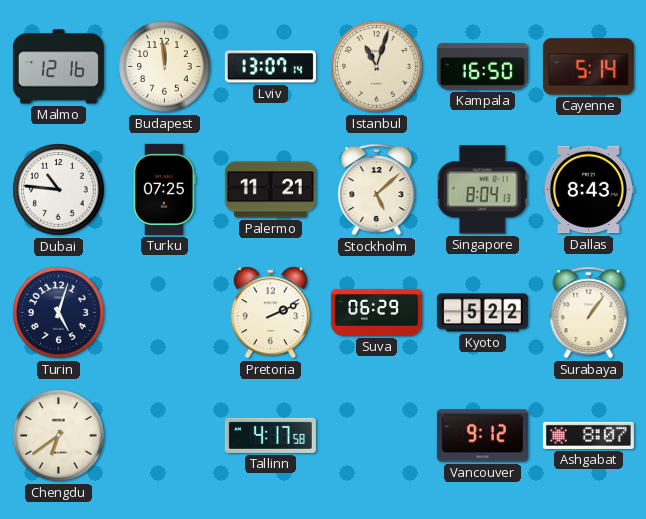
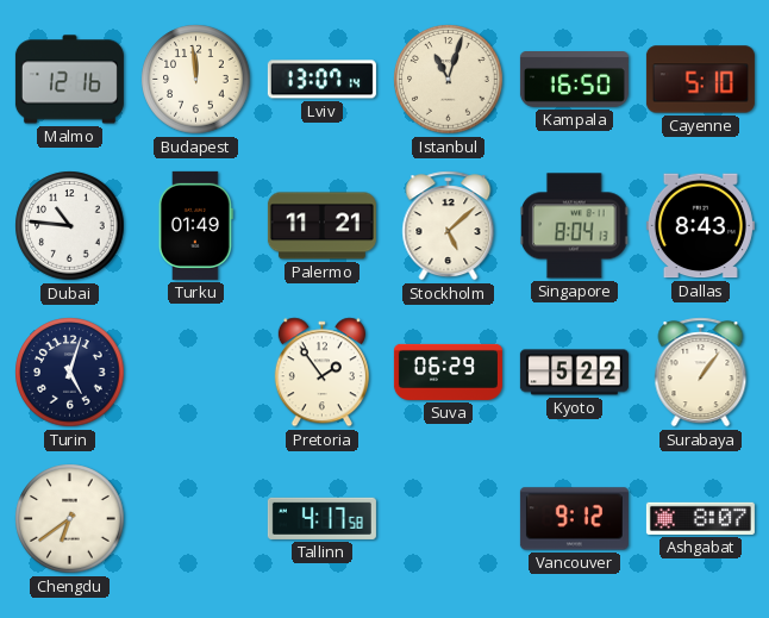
Cayenne: 5:14 -> 5:10
Turku: 07:25 -> 01:49
Pretoria: 2:11 -> 1:54
